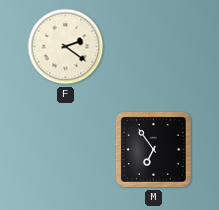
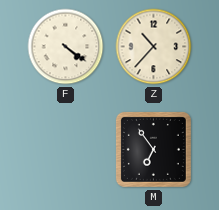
F: 2:21 -> 4:21
Z: none -> 10:37
